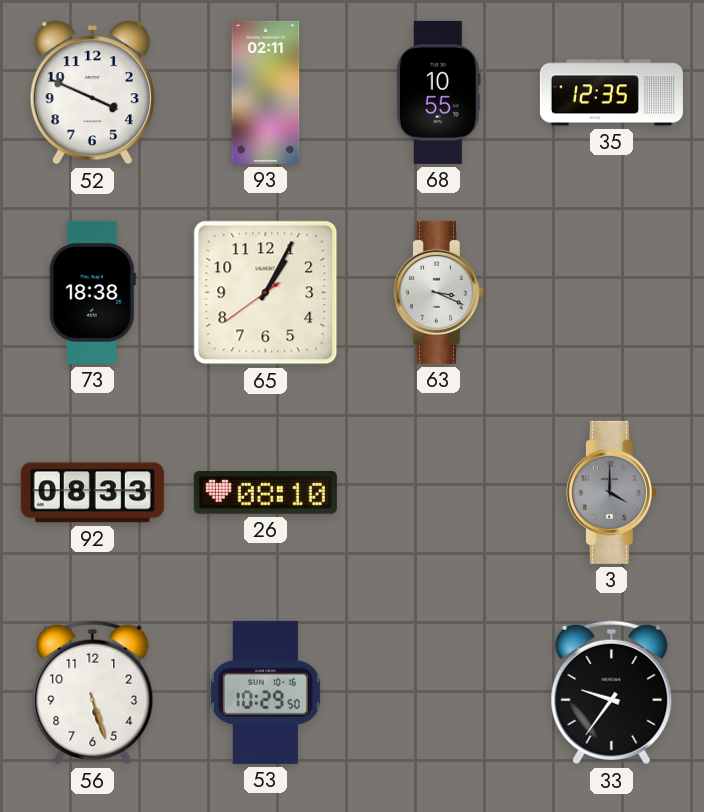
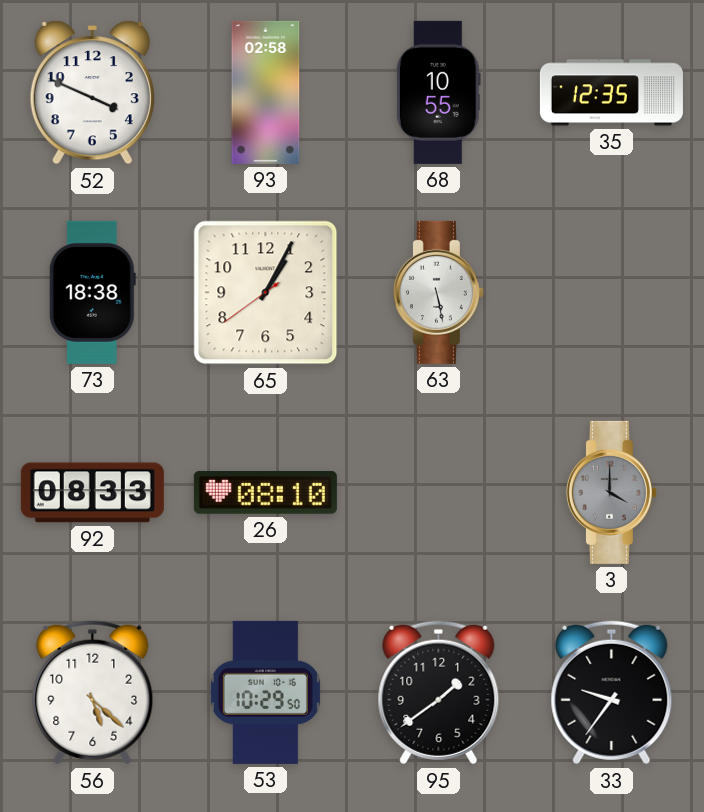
93: 02:11 -> 02:58
63: 3:19 -> 5:28
56: 5:27 -> 5:22
95: none -> 1:39
